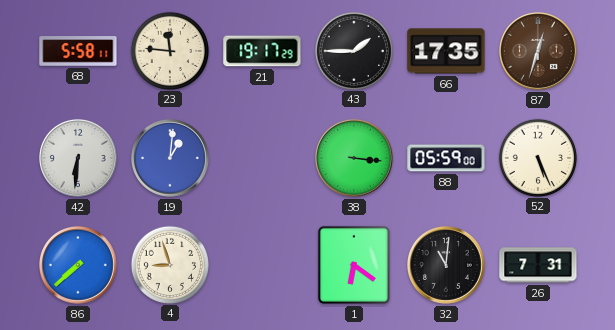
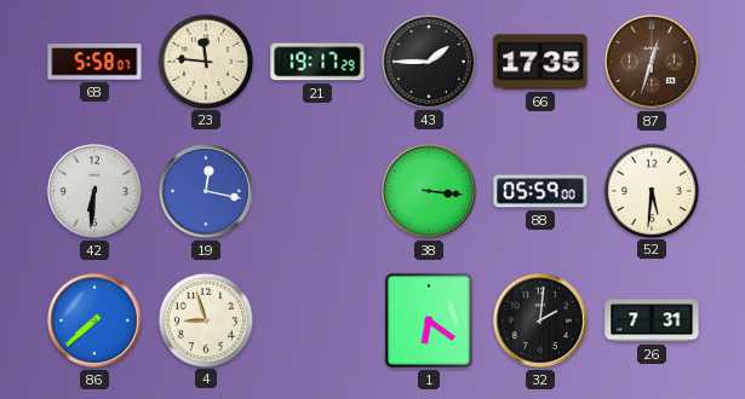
68: 5:58:11 -> 5:58:07
19: 1:01 -> 12:17
52: 5:26 -> 5:31
32: 11:01 -> 2:01
